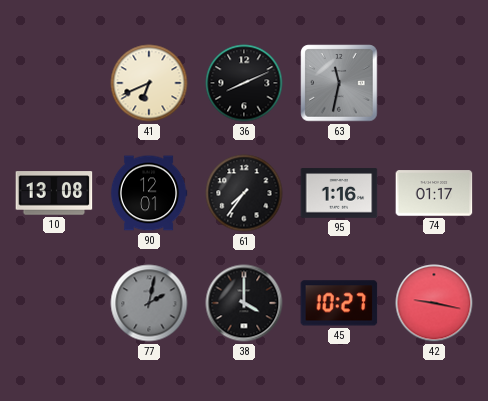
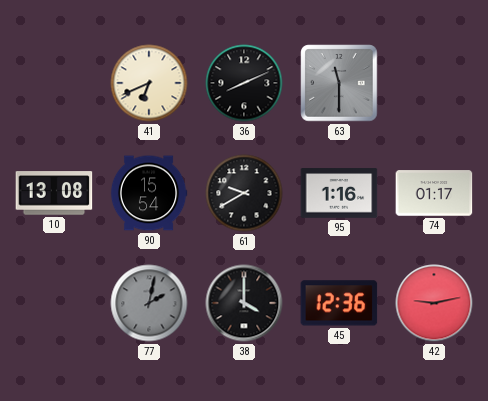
63: 11:32 -> 11:30
90: 12:01 -> 15:54
61: 7:36 -> 9:40
45: 10:27 -> 12:36
42: 9:17 -> 9:13
